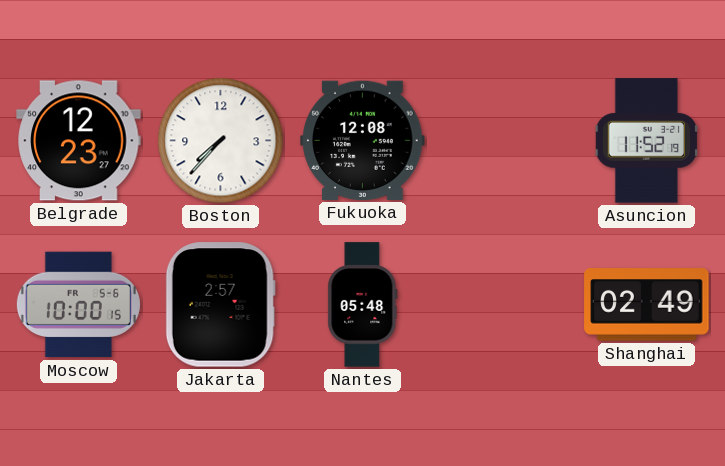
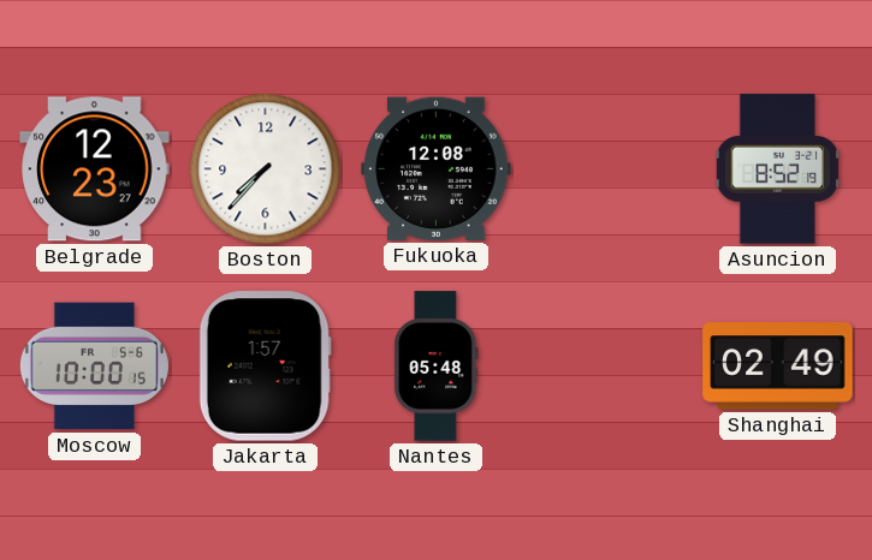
Asuncion: 11:52 -> 8:52
Jakarta: 2:57 -> 1:57
